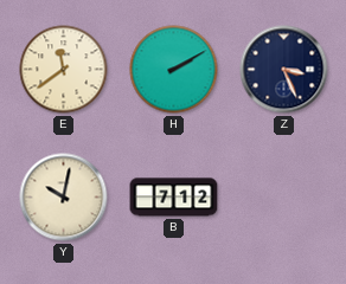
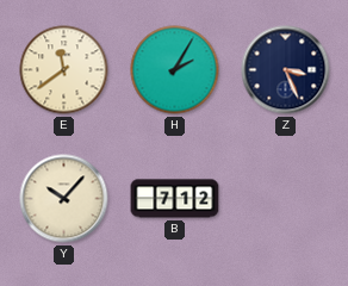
H: 2:10 -> 2:05
Y: 10:02 -> 10:07
